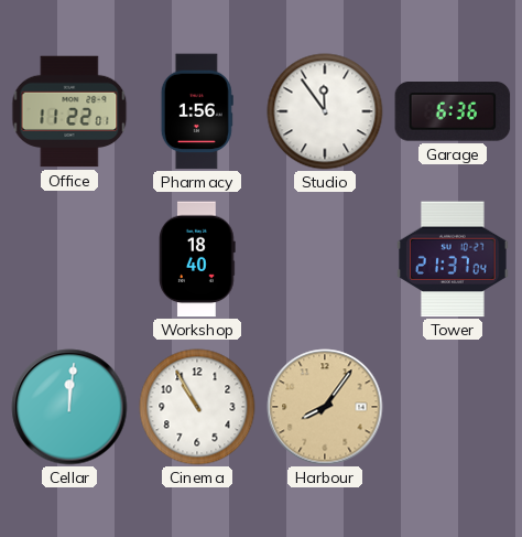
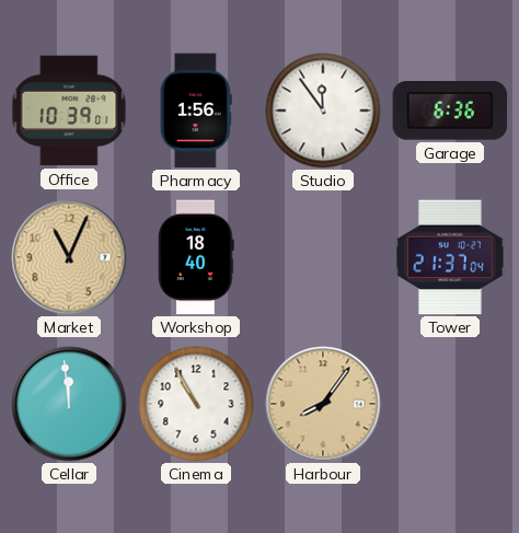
Office: 11:22 -> 10:39
Market: none -> 11:04
Cellar: 12:01 -> 11:59
